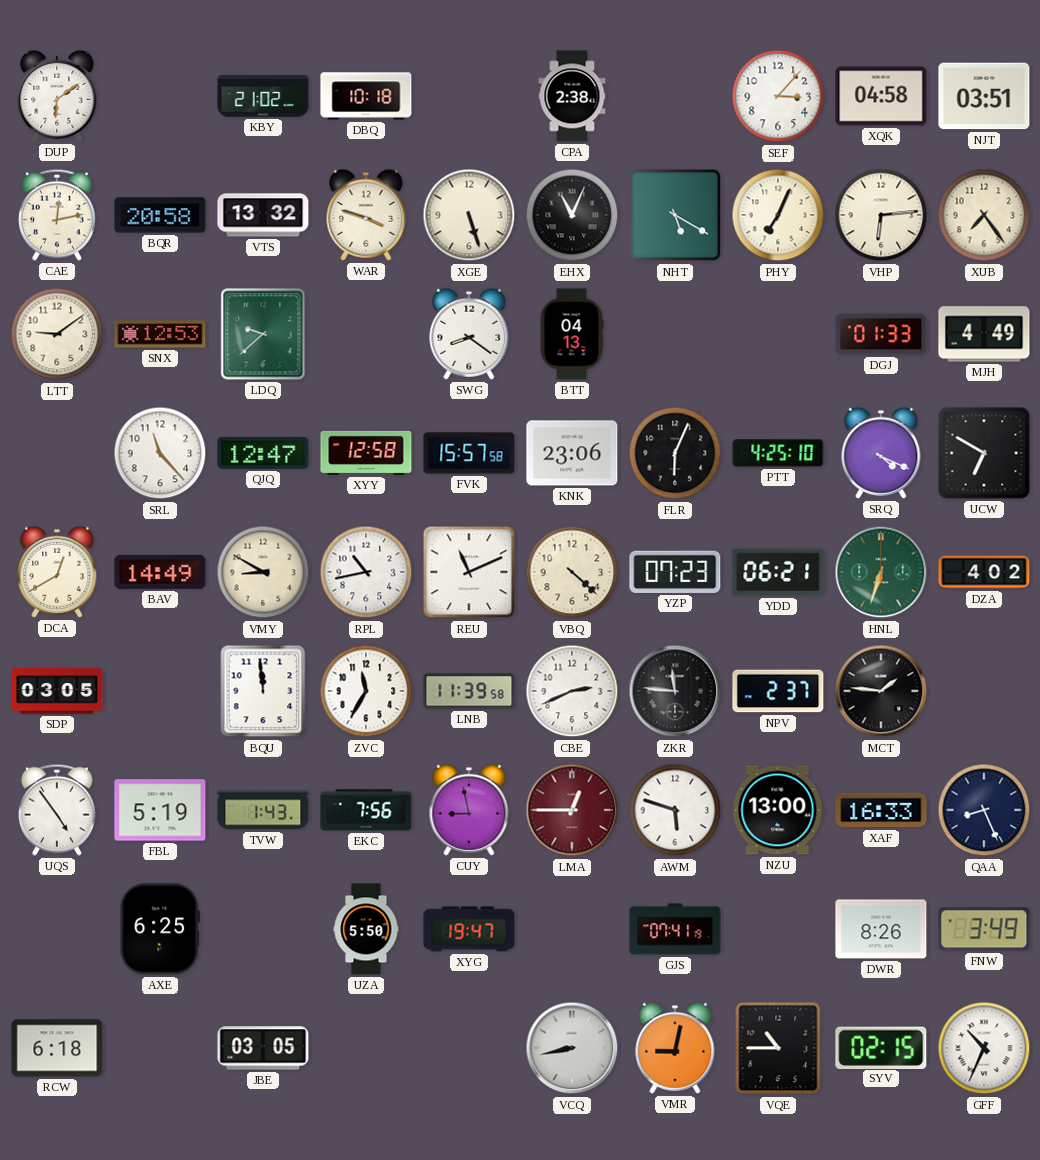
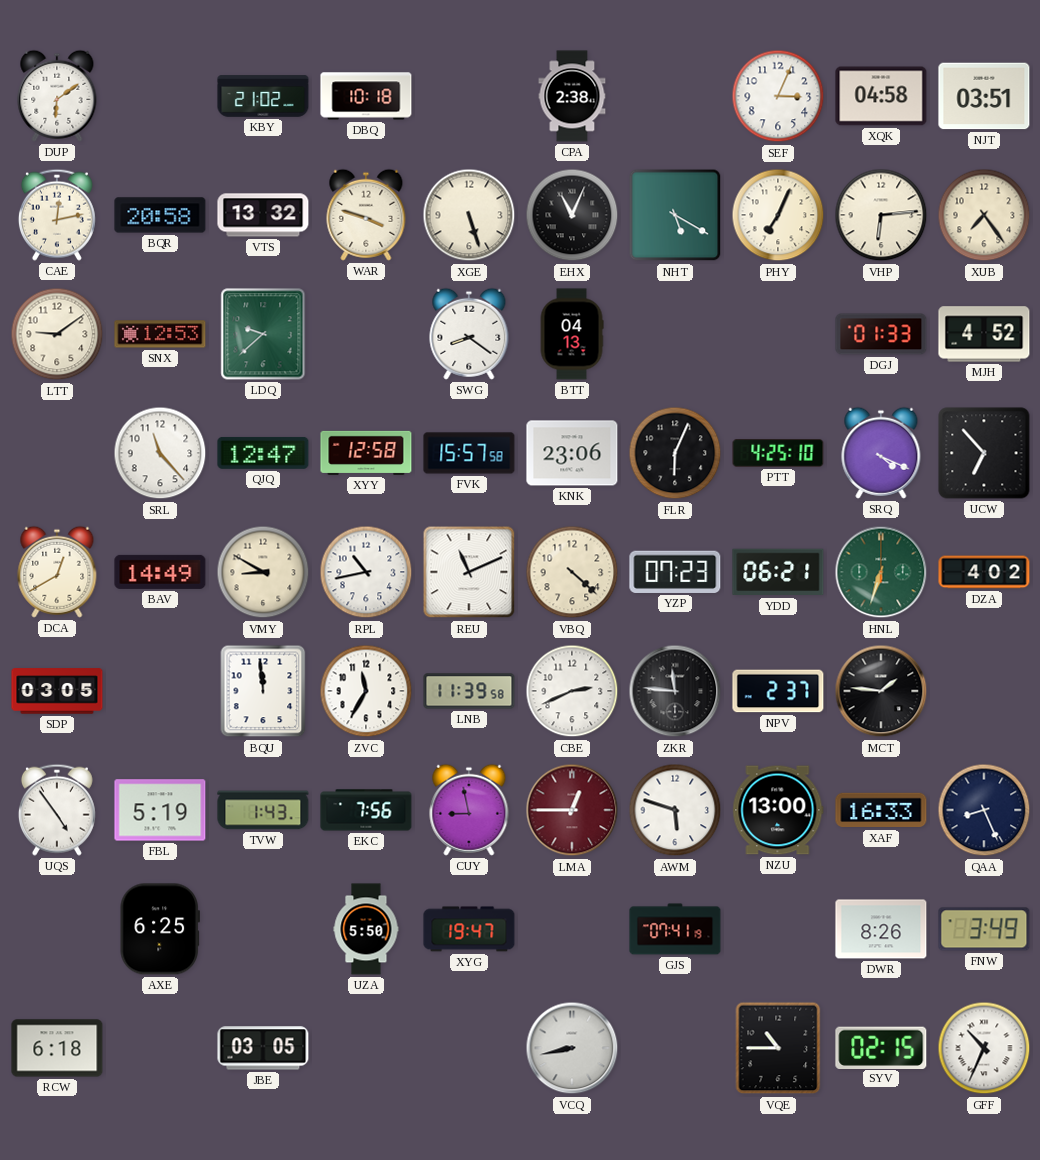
SEF: 3:07 -> 3:04
MJH: 4:49 -> 4:52
UCW: 6:50 -> 6:53
VMR: 9:02 -> none
